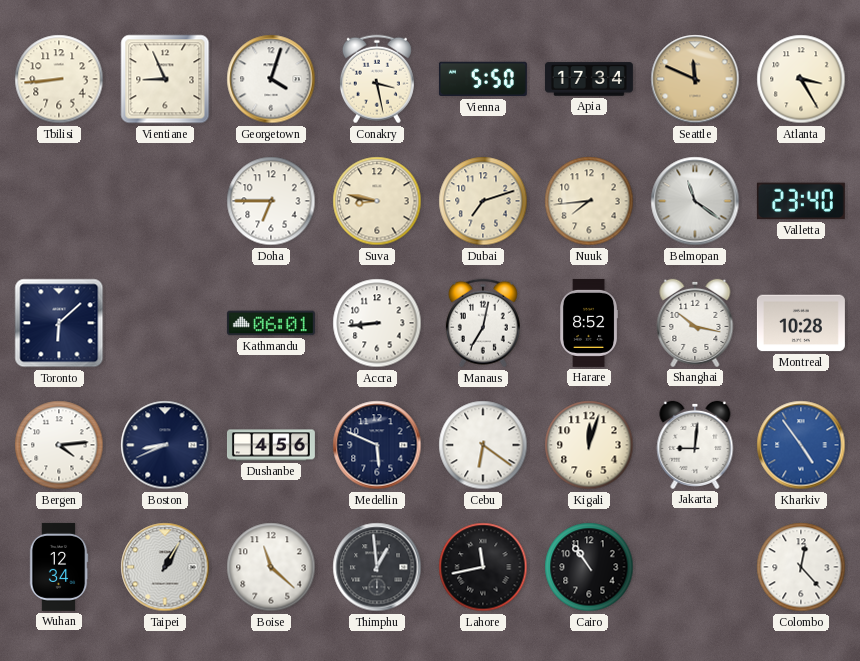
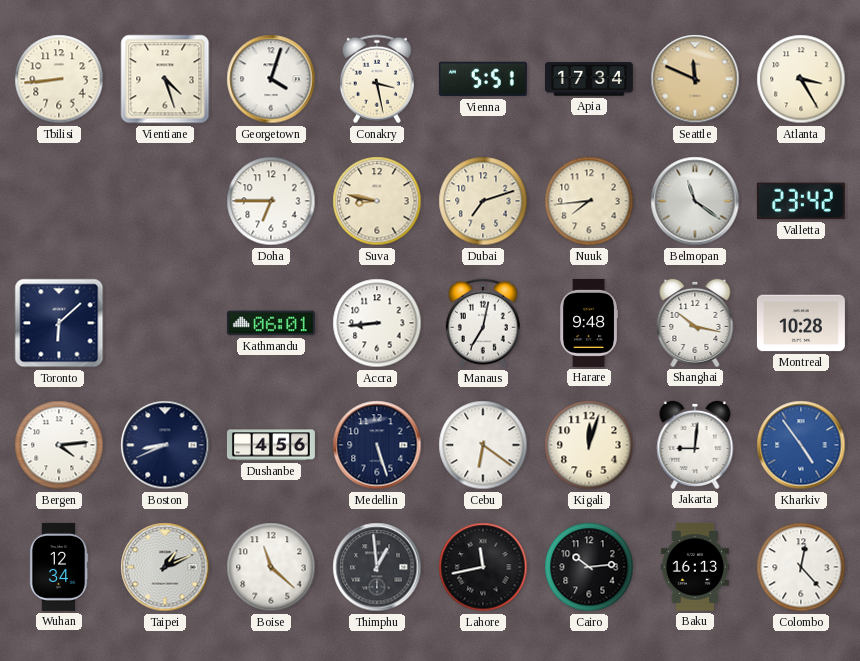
Vientiane: 8:56 -> 4:27
Vienna: 5:50 -> 5:51
Valletta: 23:40 -> 23:42
Harare: 8:52 -> 9:48
Medellin: 5:49 -> 5:27
Taipei: 1:05 -> 1:11
Cairo: 10:54 -> 10:14
Baku: none -> 16:13
